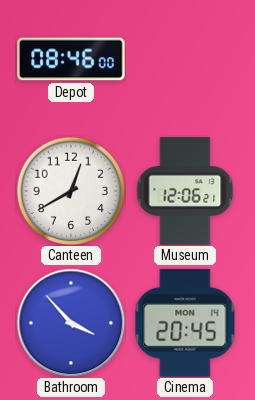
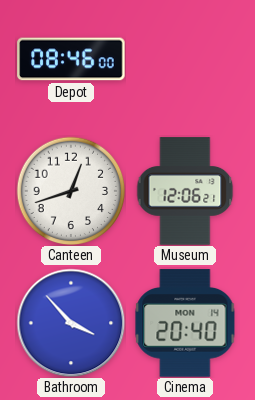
Canteen: 12:40 -> 12:42
Cinema: 20:45 -> 20:40
